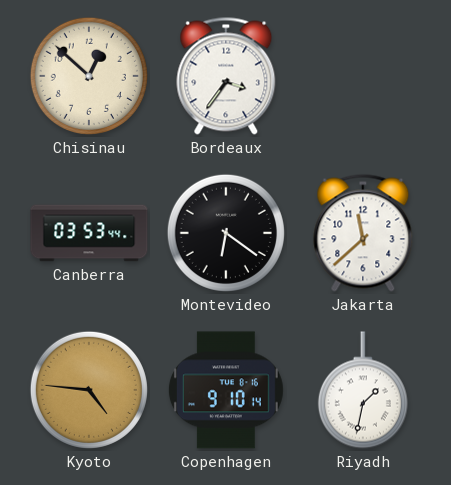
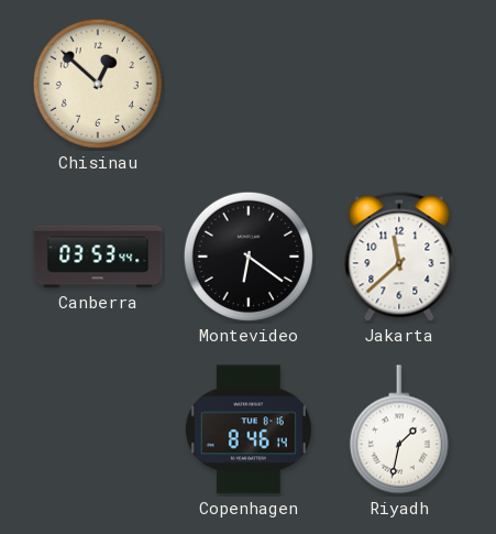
Bordeaux: 3:36 -> none
Kyoto: 4:46 -> none
Copenhagen: 9:10 -> 8:46
